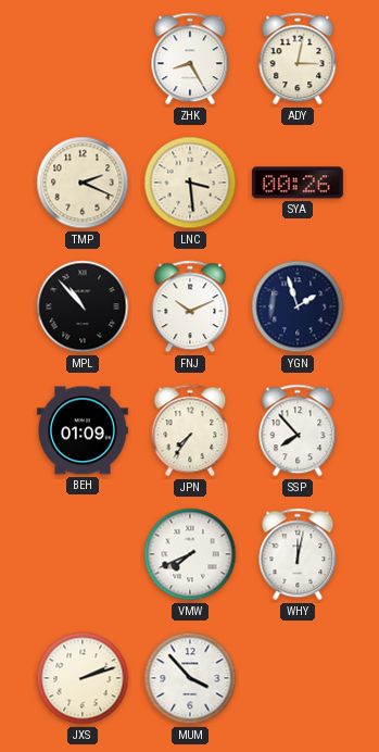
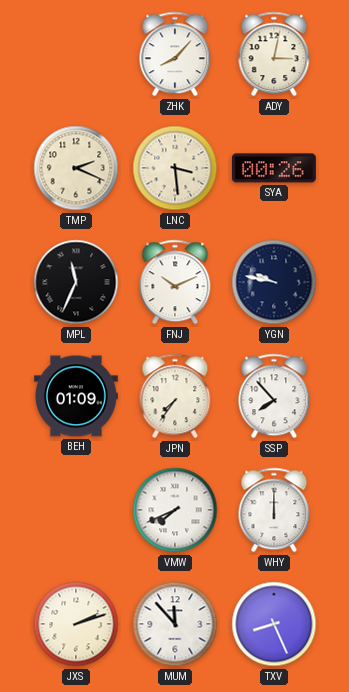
ZHK: 8:25 -> 8:07
MPL: 10:53 -> 11:34
YGN: 1:57 -> 9:47
WHY: 12:02 -> 12:00
MUM: 3:53 -> 11:53
TXV: none -> 8:26
